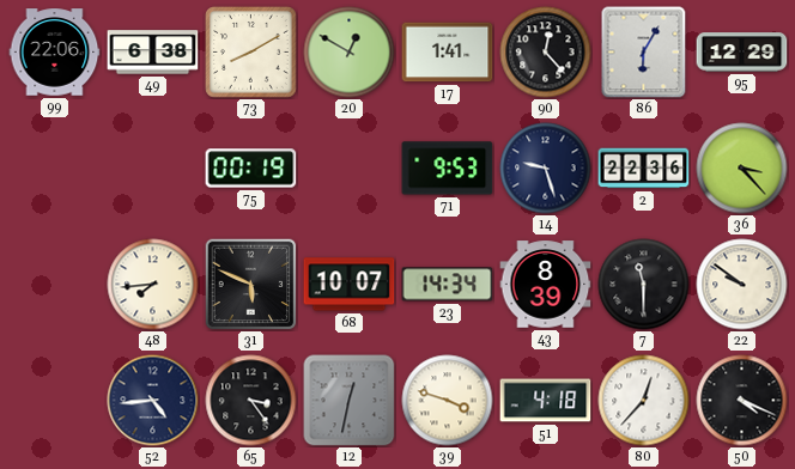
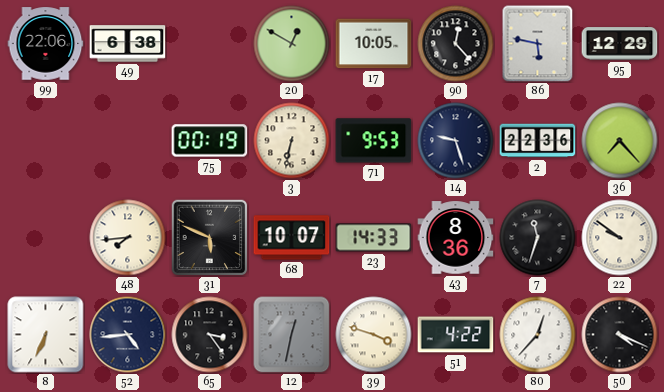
73: 8:10 -> none
17: 1:41 -> 10:05
86: 6:05 -> 5:47
3: none -> 6:32
36: 3:23 -> 7:23
23: 14:34 -> 14:33
43: 8:39 -> 8:36
7: 11:30 -> 11:33
8: none -> 6:34
51: 4:18 -> 4:22
